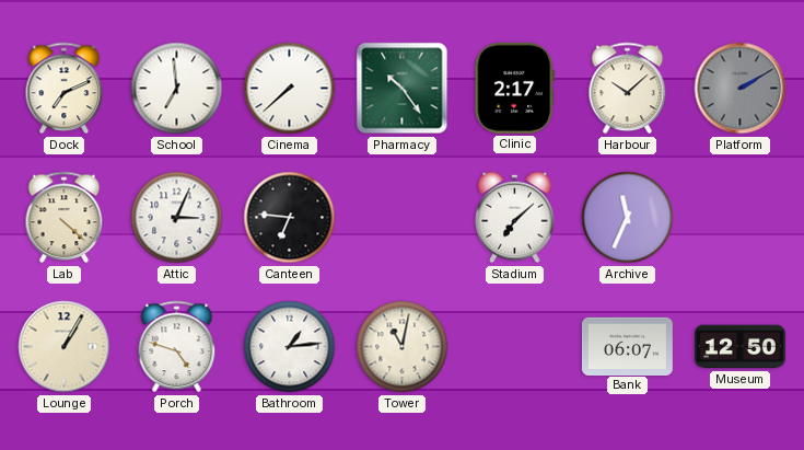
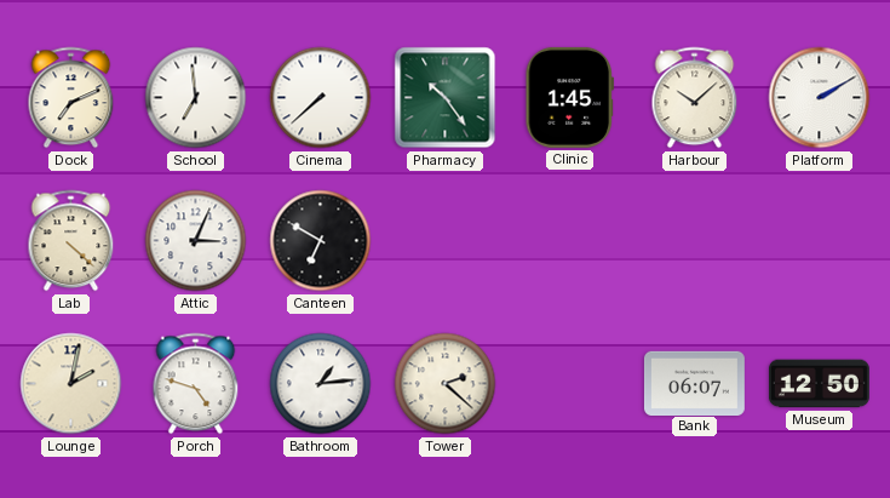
Clinic: 2:17 -> 1:45
Platform dial: grey -> white
Canteen: 6:46 -> 6:50
Stadium: 7:08 -> none
Archive: 11:34 -> none
Lounge: 1:05 -> 2:02
Tower: 11:02 -> 2:22
